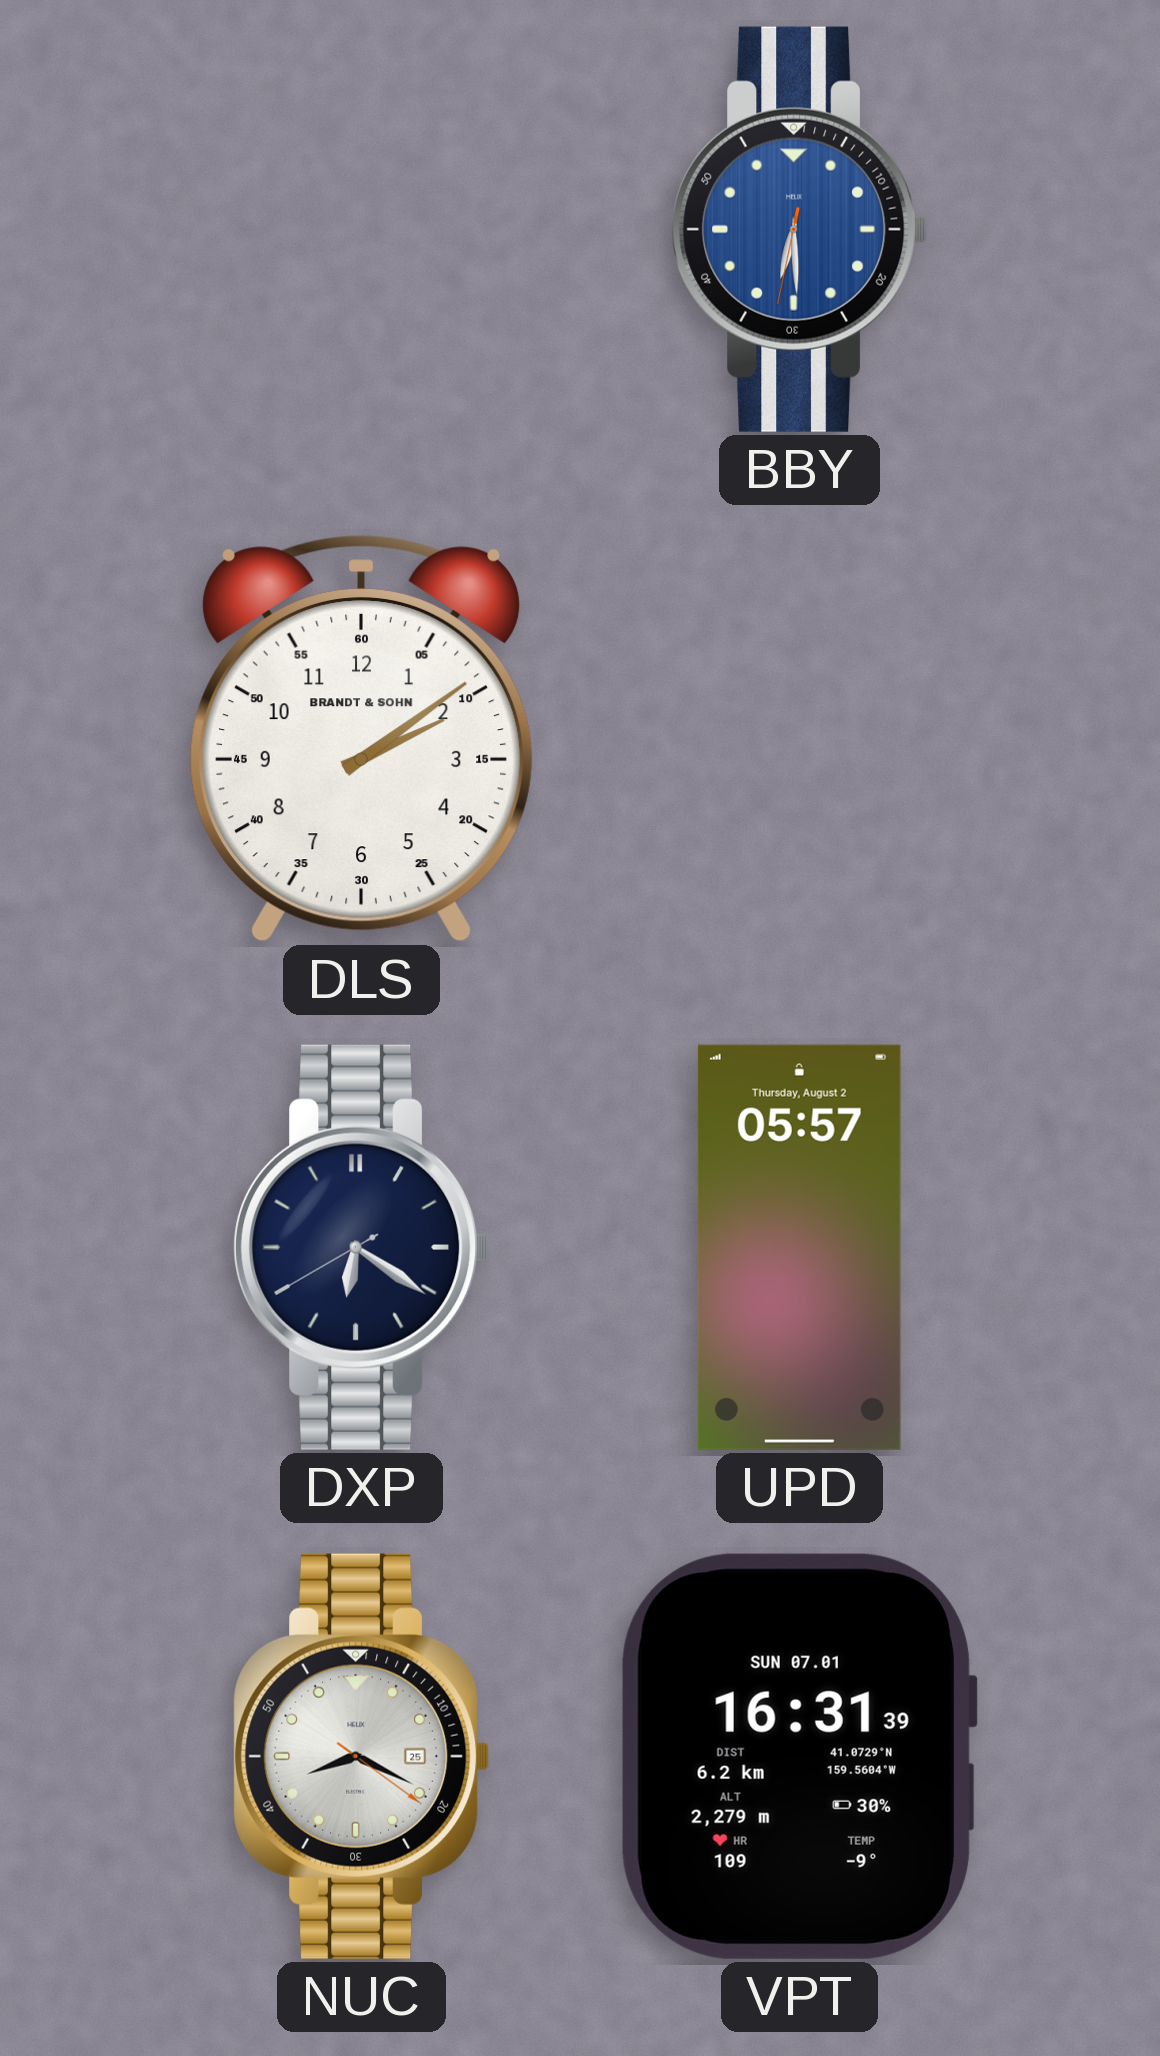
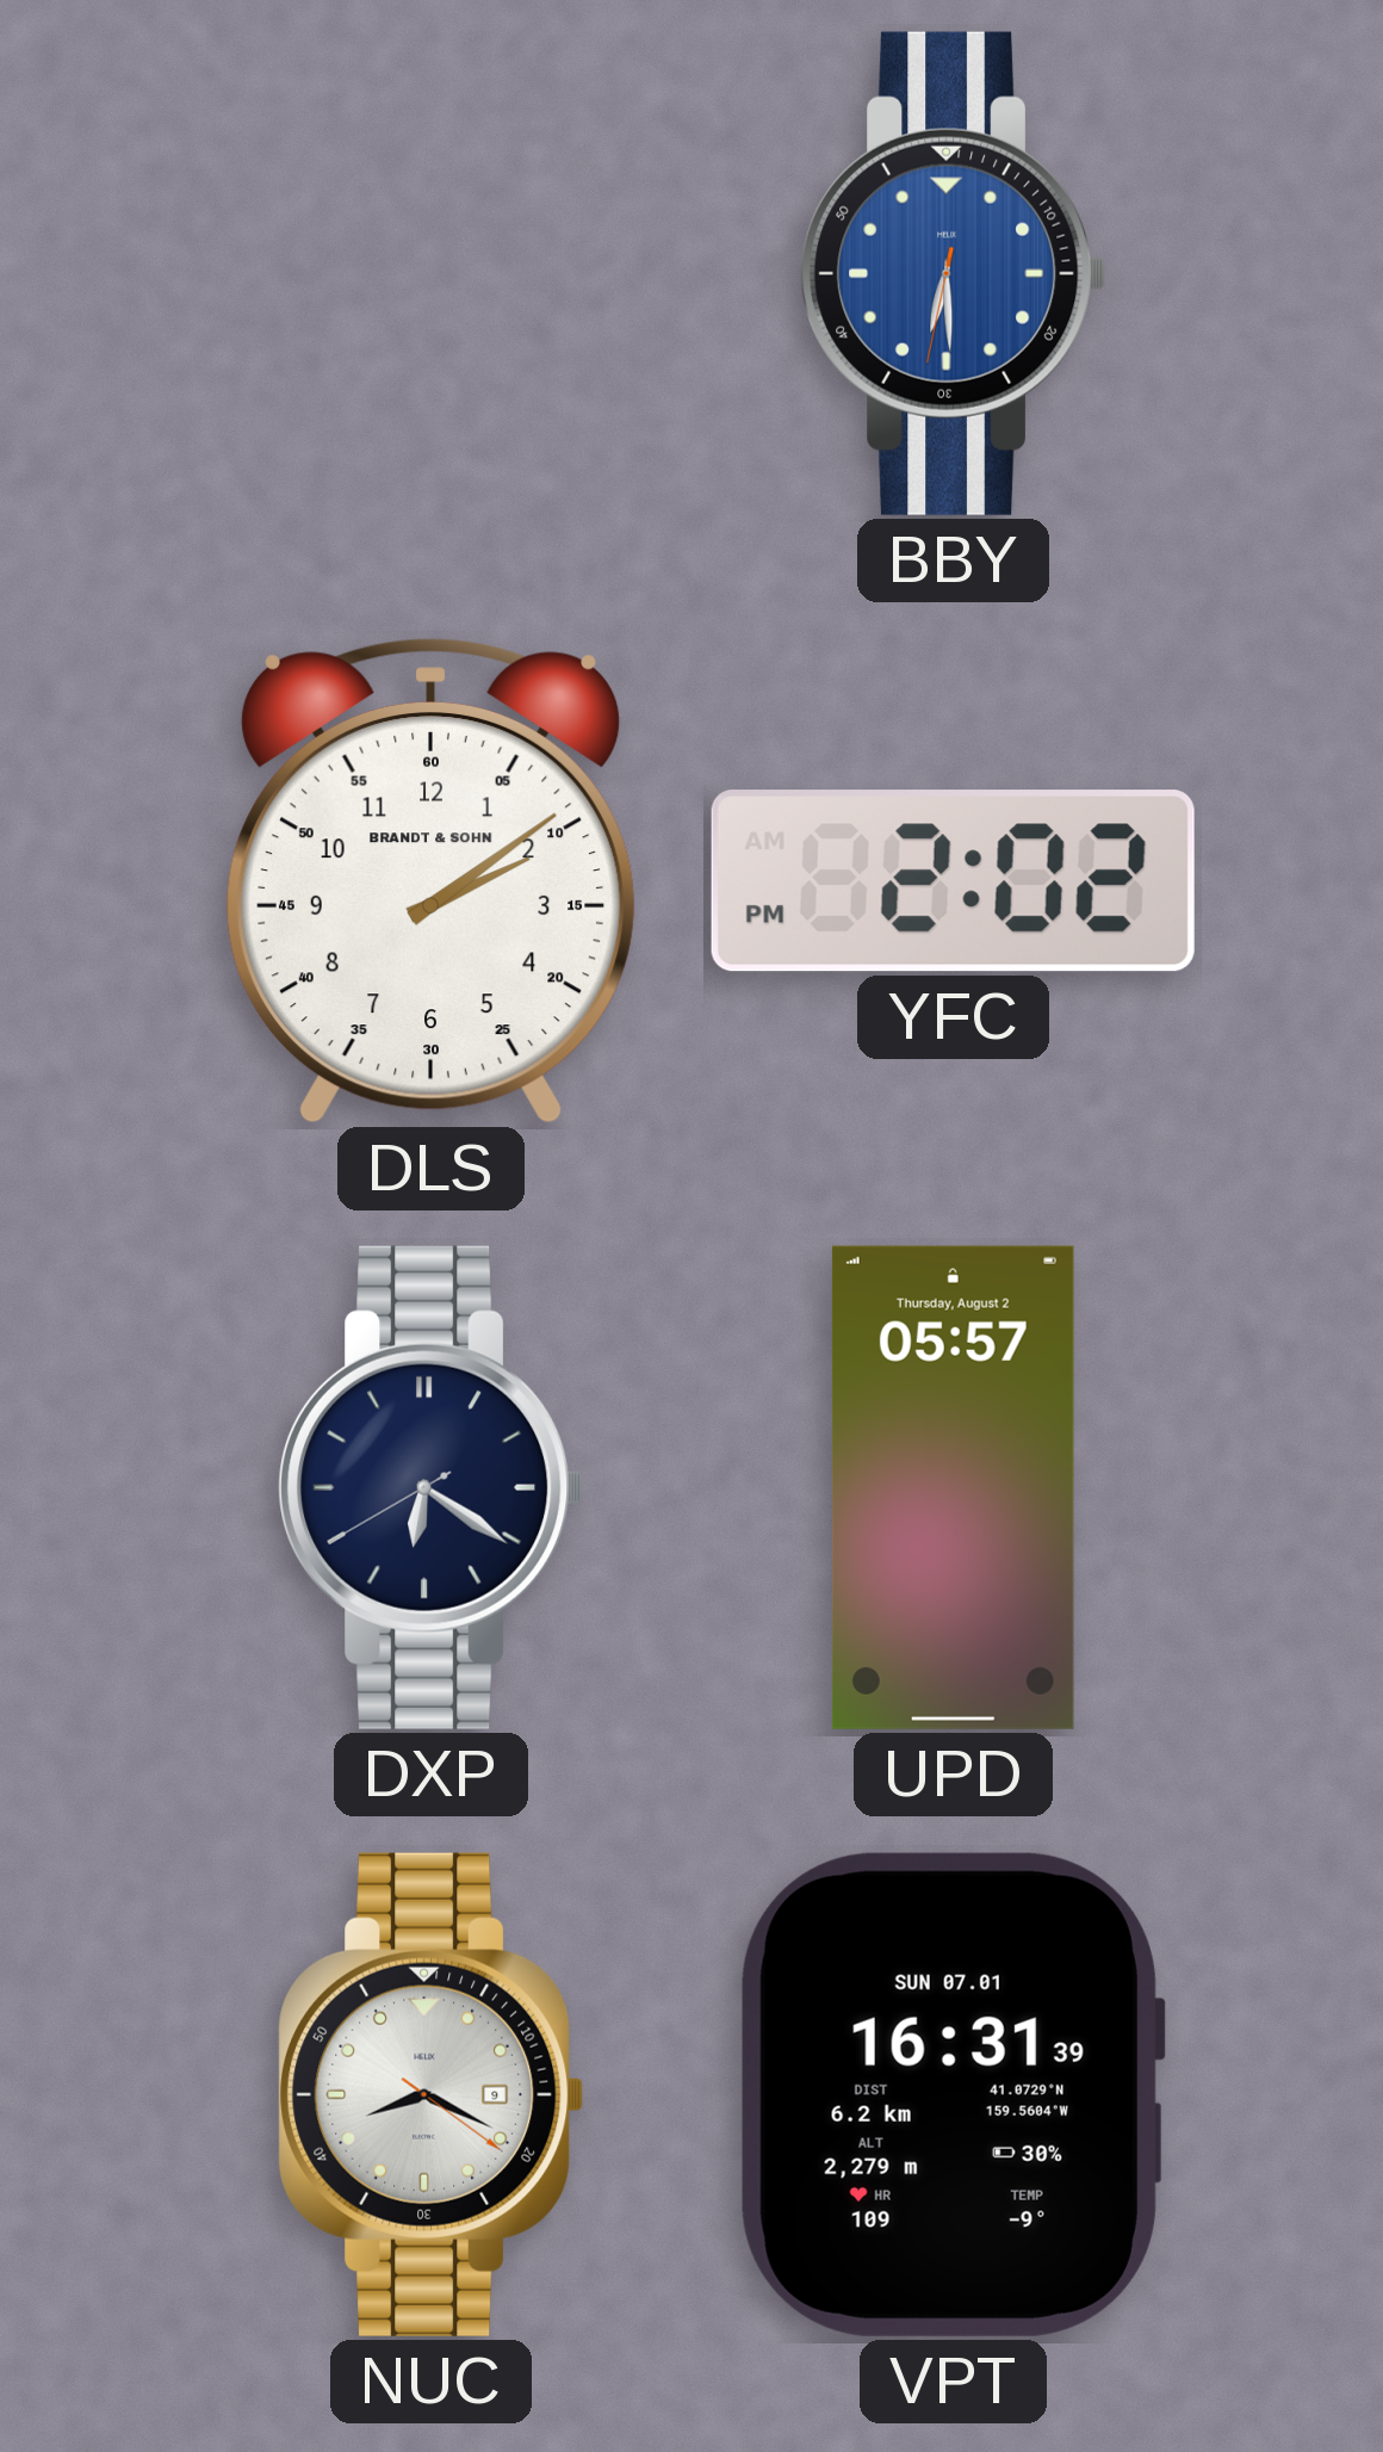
YFC: none -> 2:02
NUC date: 25 -> 9
